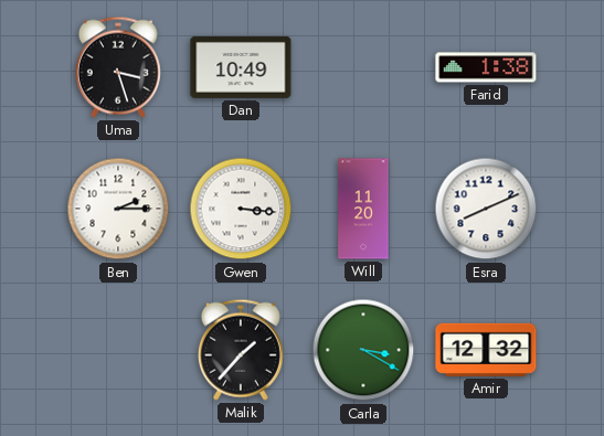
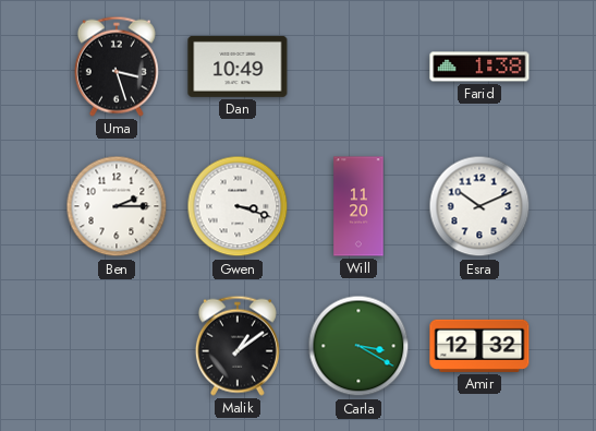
Gwen: 3:16 -> 3:18
Esra: 8:11 -> 10:11
Malik: 1:37 -> 1:09
